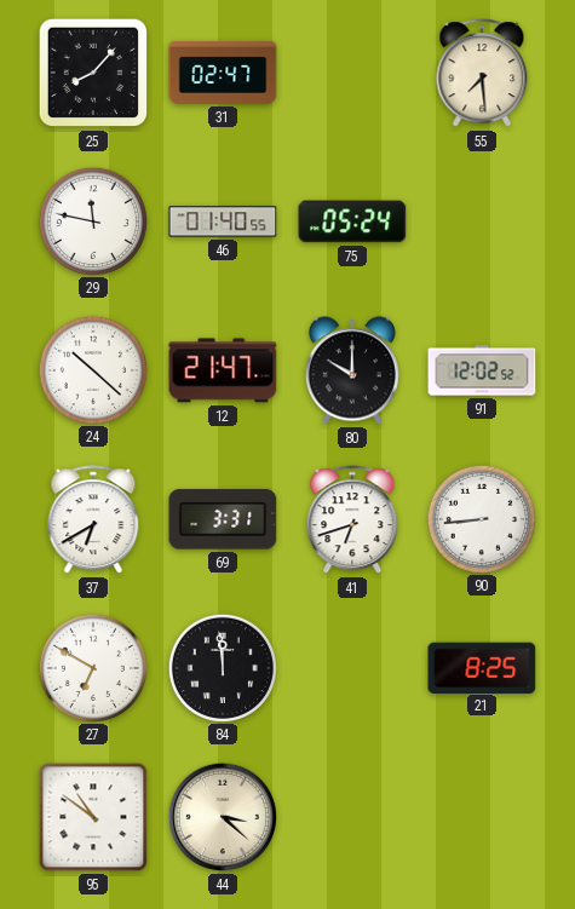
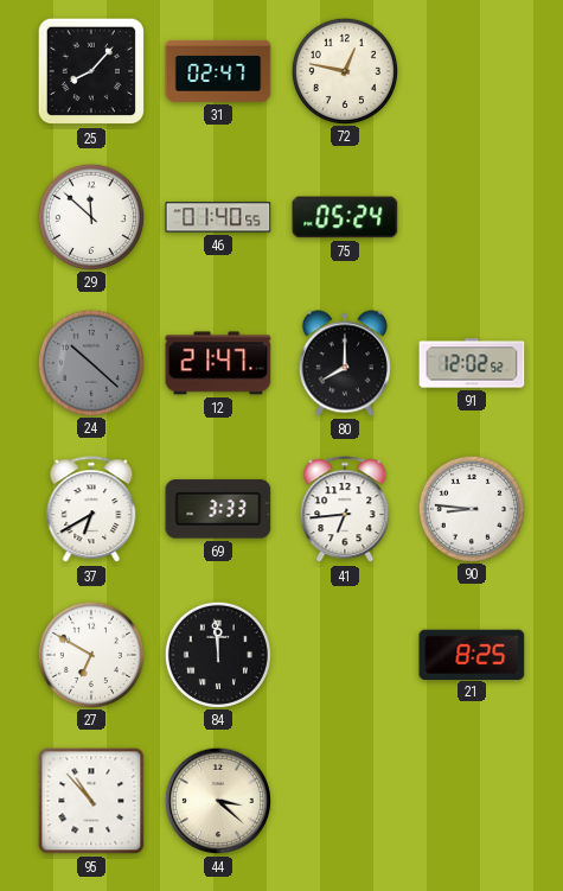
72: none -> 12:47
55: 7:29 -> none
29: 11:47 -> 11:52
24 dial: white -> grey
80: 10:00 -> 8:00
69: 3:31 -> 3:33
41: 6:42 -> 6:44
90: 8:44 -> 8:46
95: 10:51 -> 10:53
